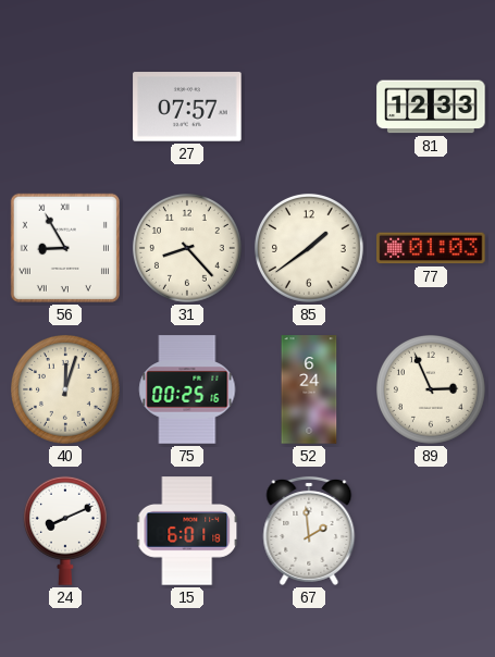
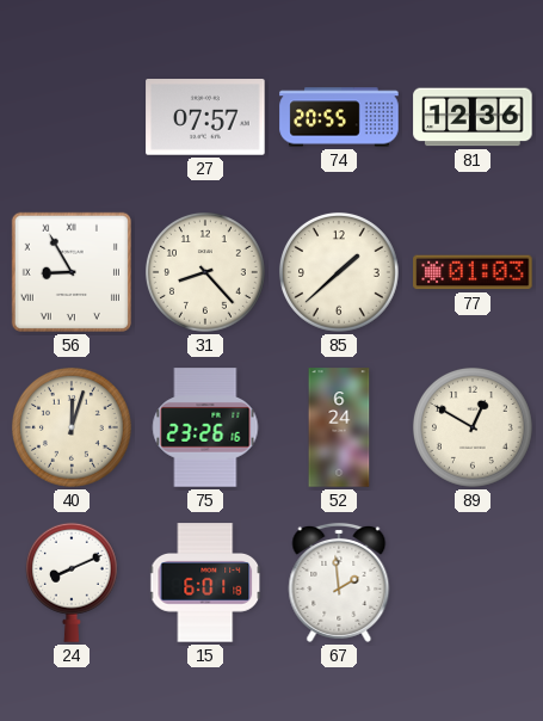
74: none -> 20:55
81: 12:33 -> 12:36
85: 1:39 -> 1:38
75: 00:25 -> 23:26
89: 2:56 -> 12:50
